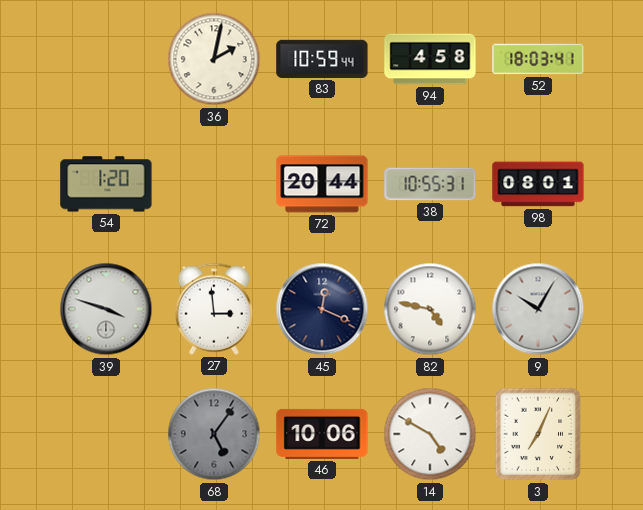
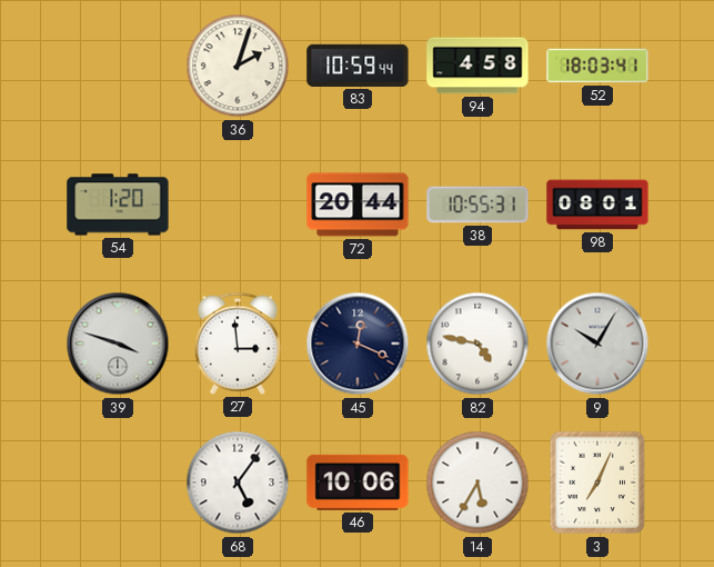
36: 2:02 -> 2:03
68 dial: grey -> white
14: 4:50 -> 5:35
